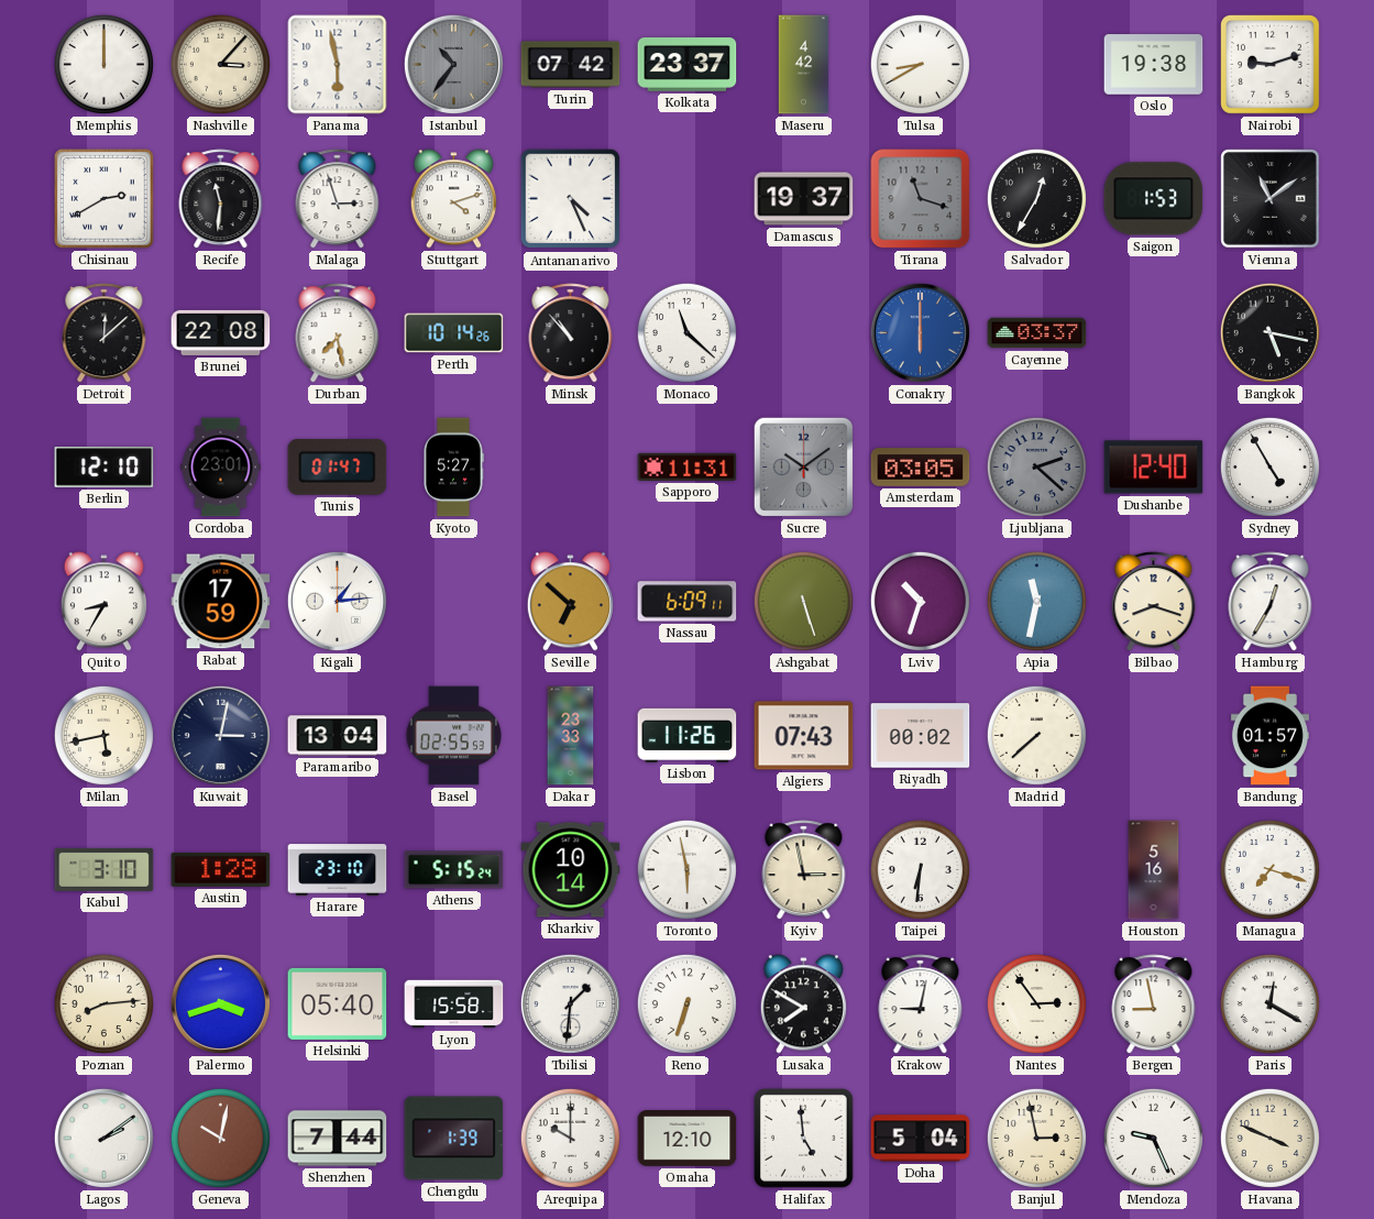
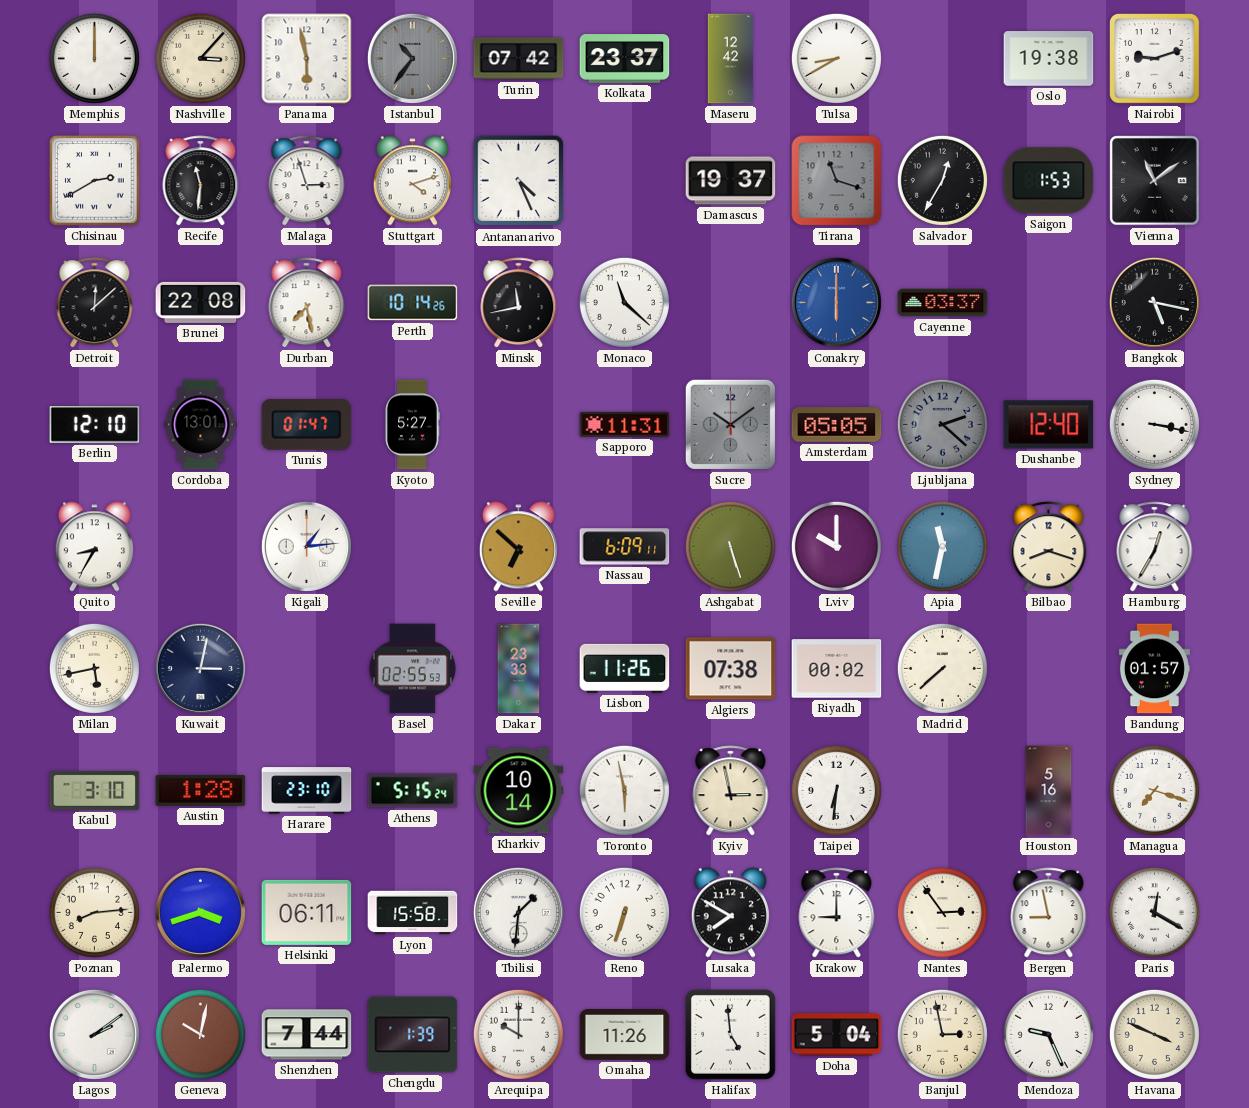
Maseru: 4:42 -> 12:42
Minsk: 10:53 -> 11:43
Cordoba: 23:01 -> 13:01
Amsterdam: 03:05 -> 05:05
Sydney: 4:55 -> 3:17
Rabat: 17:59 -> none
Lviv: 10:33 -> 10:00
Paramaribo: 13:04 -> none
Algiers: 07:43 -> 07:38
Helsinki: 05:40 -> 06:11
Krakow: 9:02 -> 9:00
Omaha: 12:10 -> 11:26
